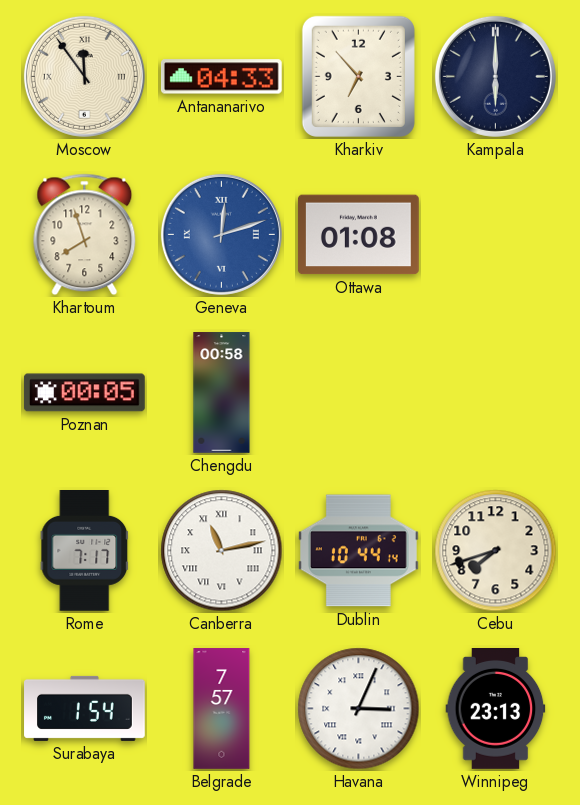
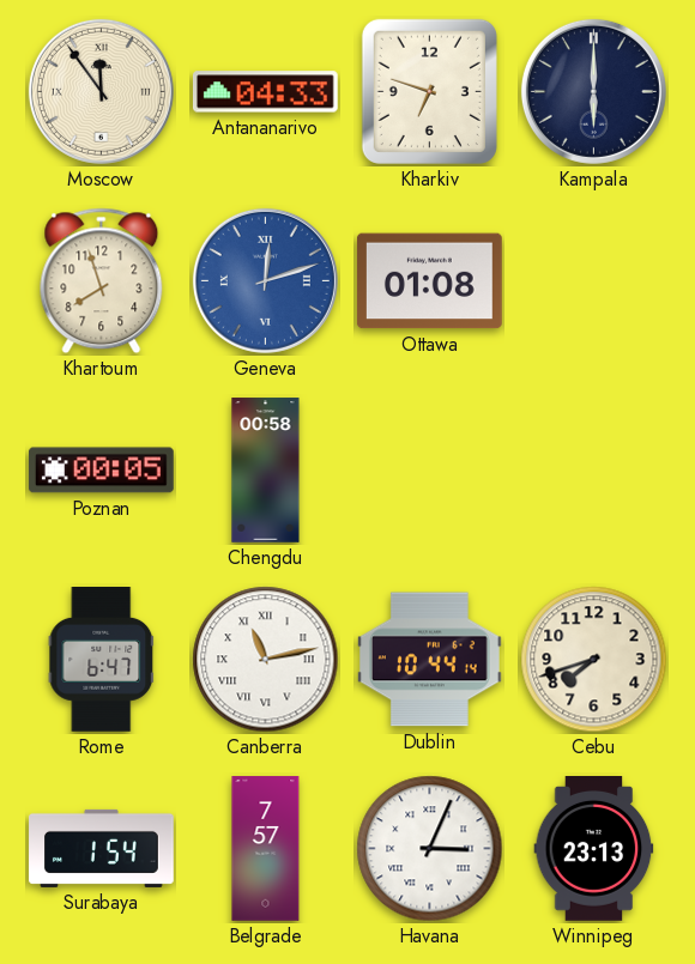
Kharkiv: 6:53 -> 6:48
Rome: 7:17 -> 6:47
